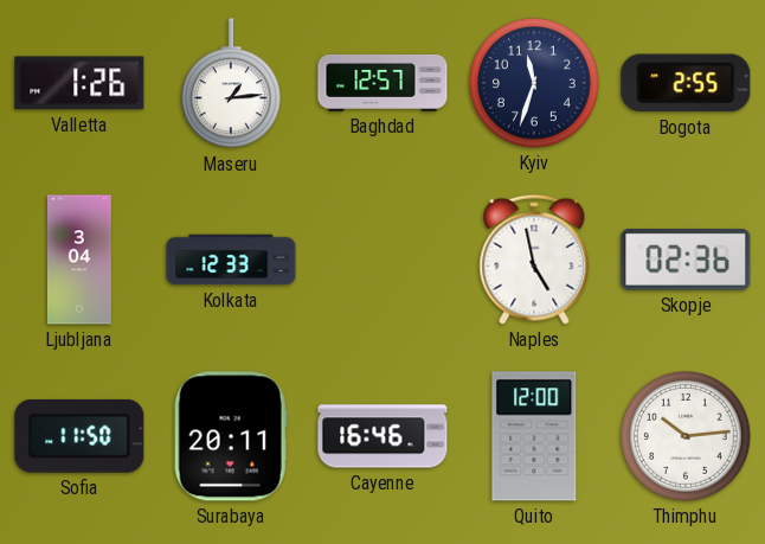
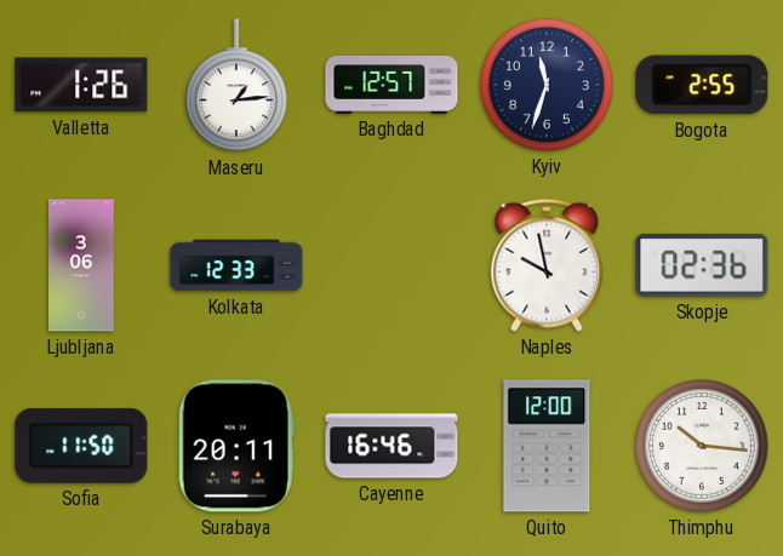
Ljubljana: 3:04 -> 3:06
Naples: 4:58 -> 9:58
Thimphu: 10:14 -> 10:16
